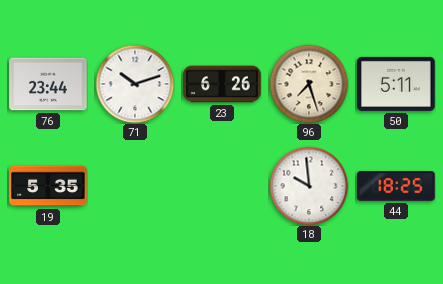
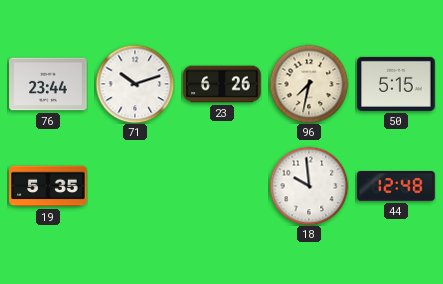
96: 7:27 -> 7:32
50: 5:11 -> 5:15
44: 18:25 -> 12:48
